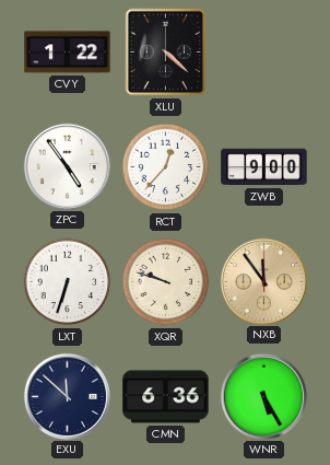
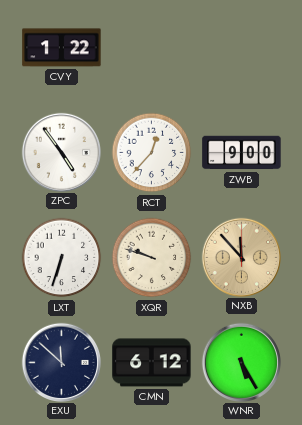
XLU: 4:22 -> none
NXB: 11:54 -> 11:53
CMN: 6:36 -> 6:12
